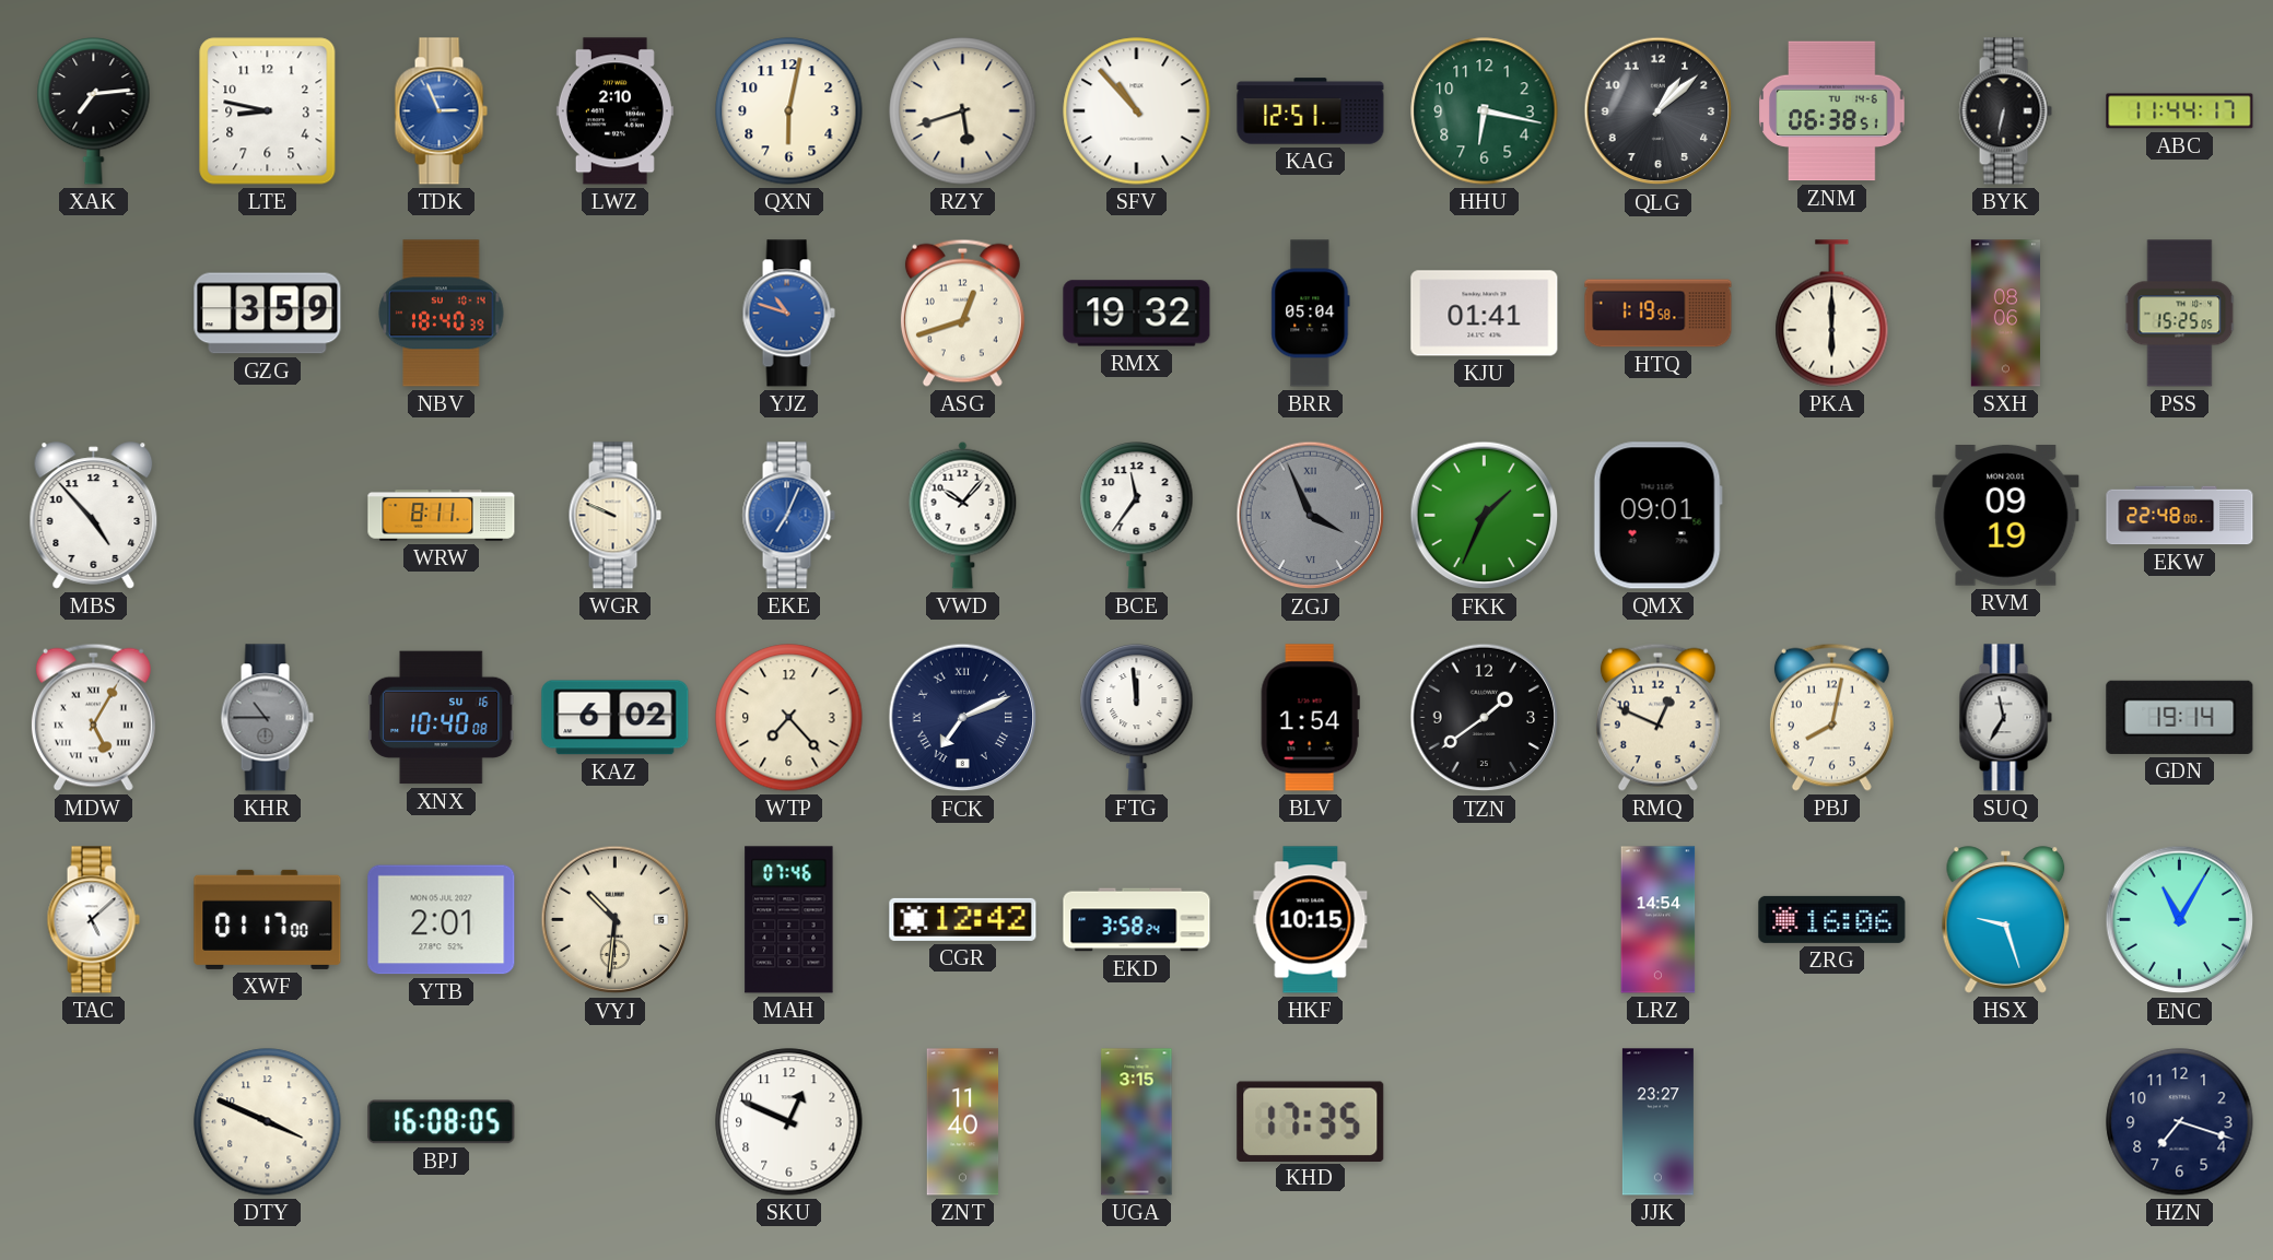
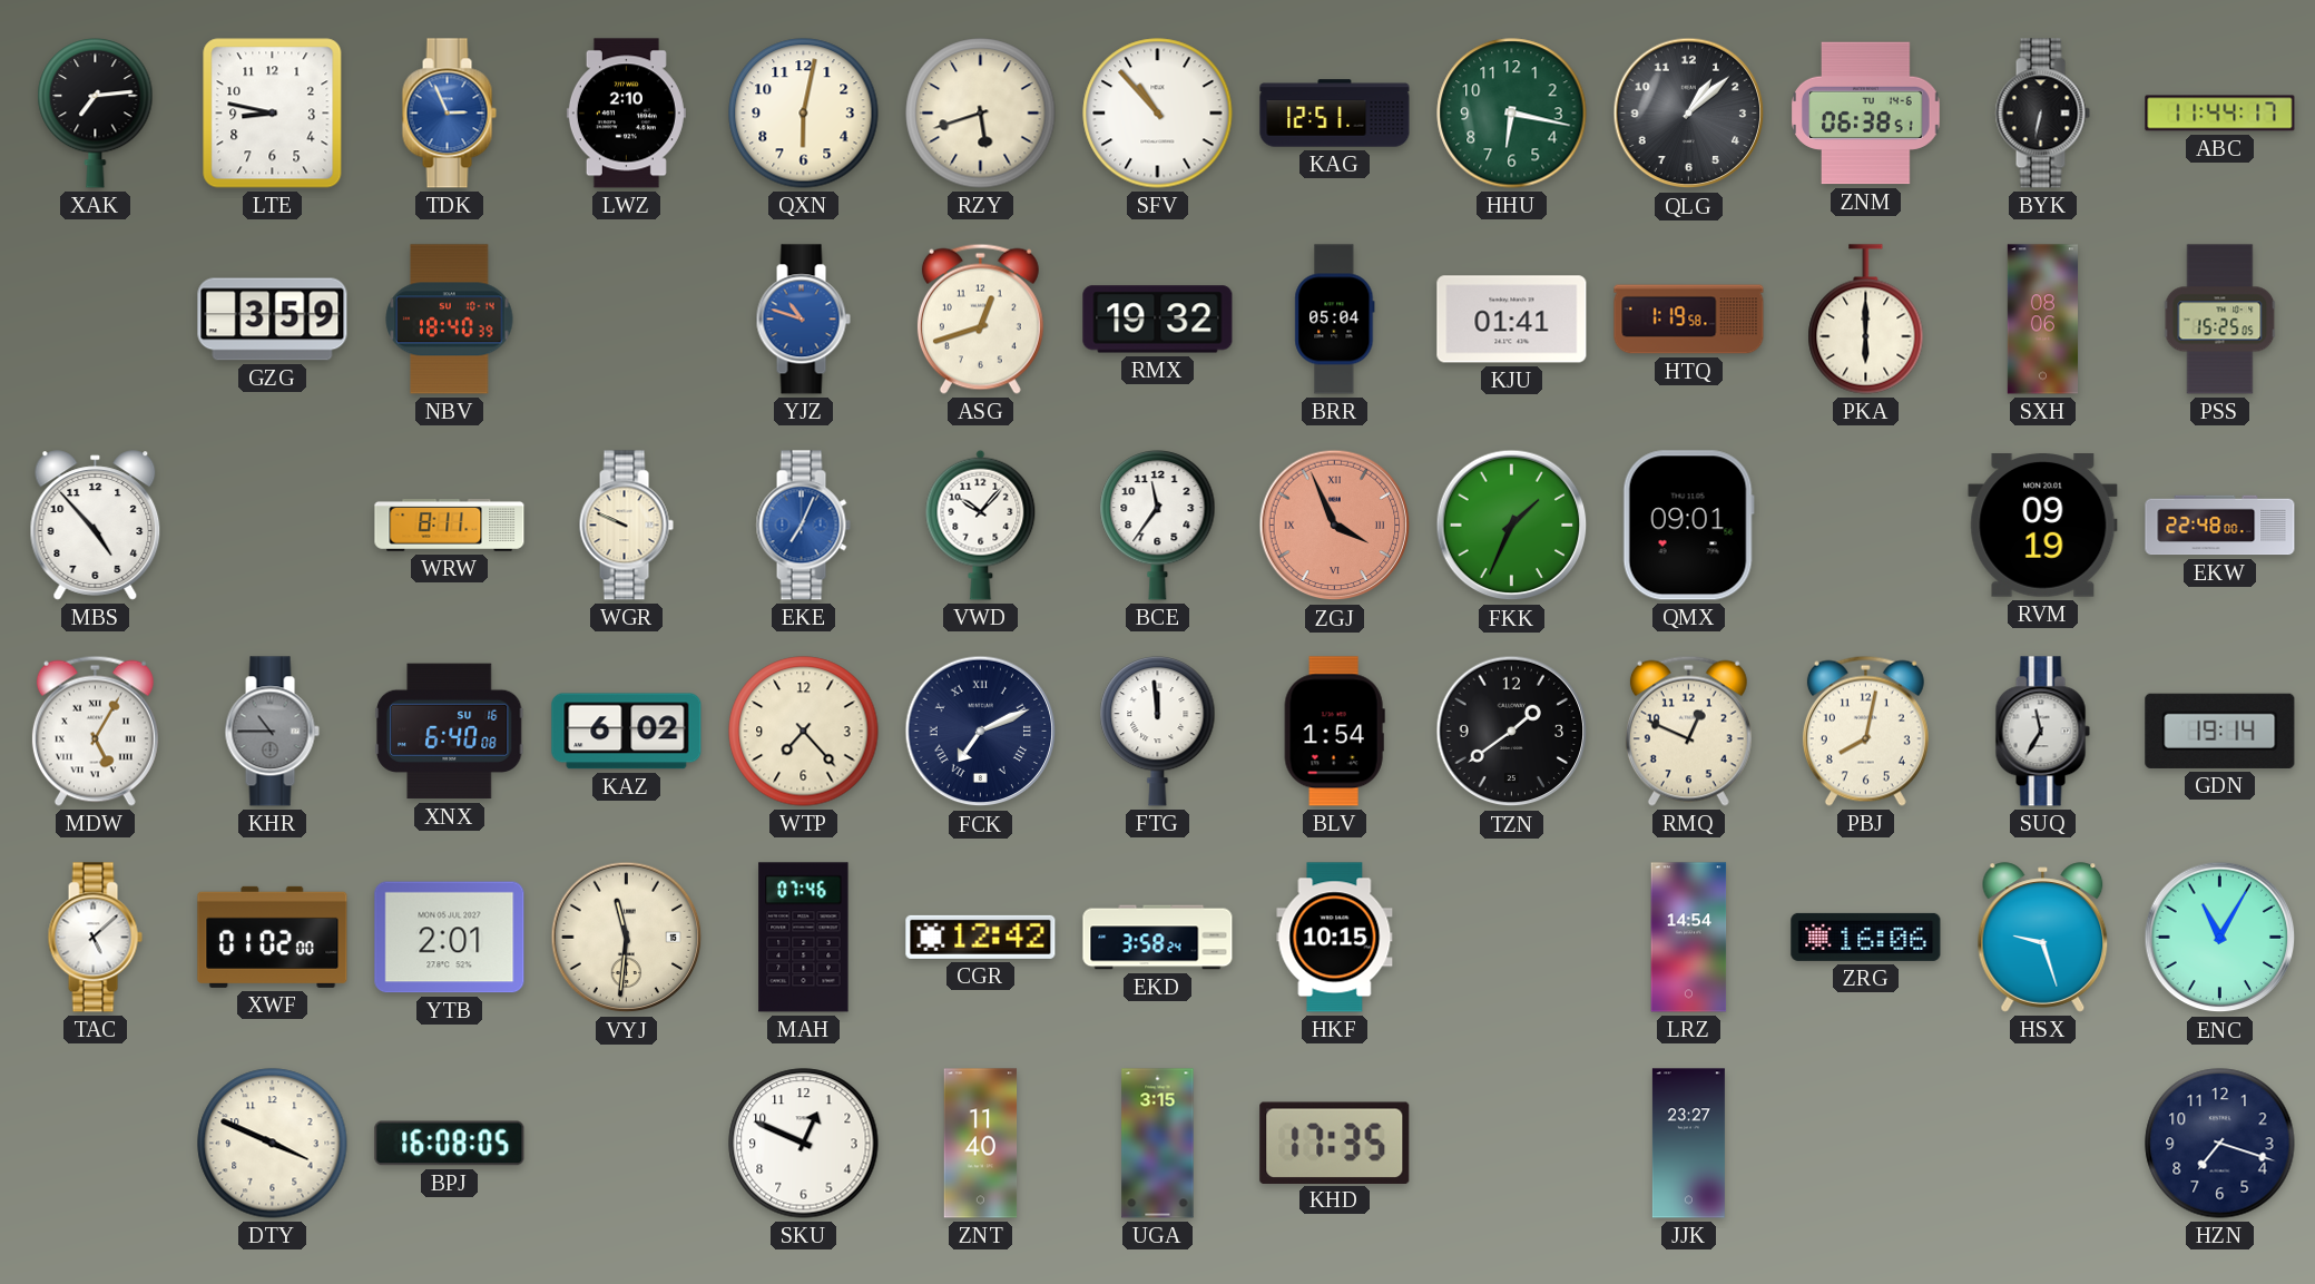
ZGJ dial: grey -> salmon
XNX: 10:40 -> 6:40
XWF: 01:17 -> 01:02
VYJ: 10:31 -> 11:31
